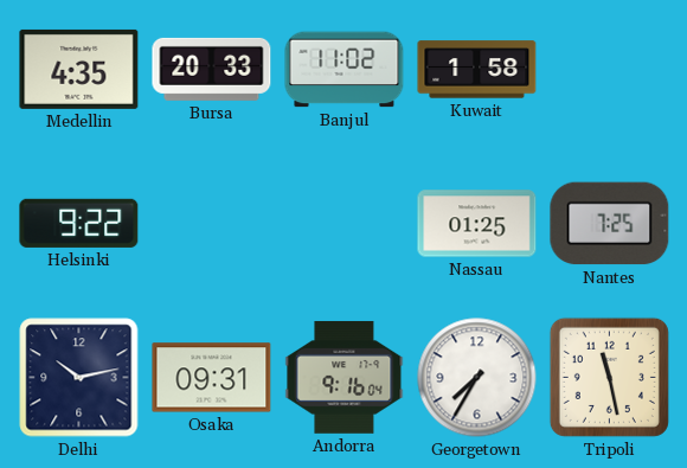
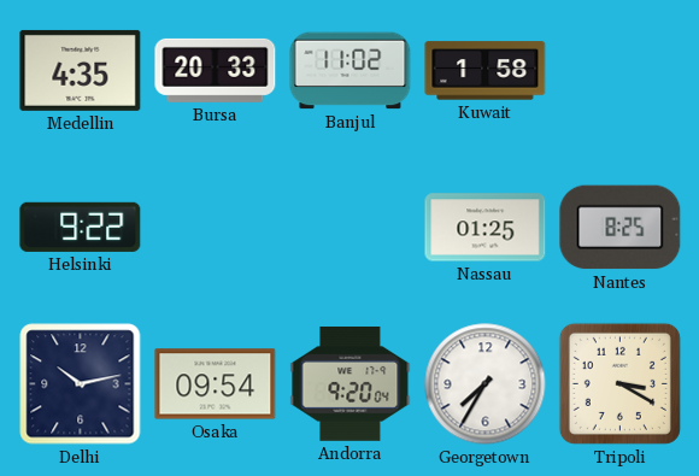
Nantes: 7:25 -> 8:25
Osaka: 09:31 -> 09:54
Andorra: 9:16 -> 9:20
Tripoli: 11:28 -> 3:20
